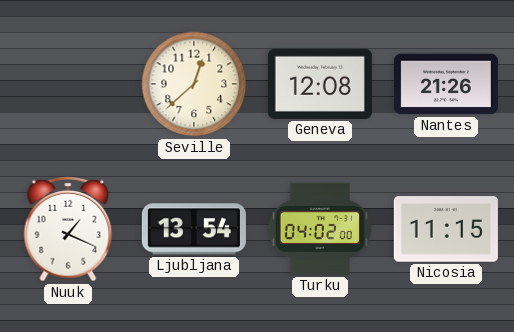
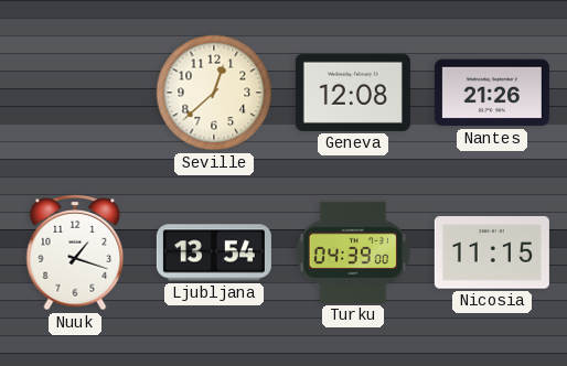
Nuuk: 1:19 -> 1:18
Turku: 04:02 -> 04:39
